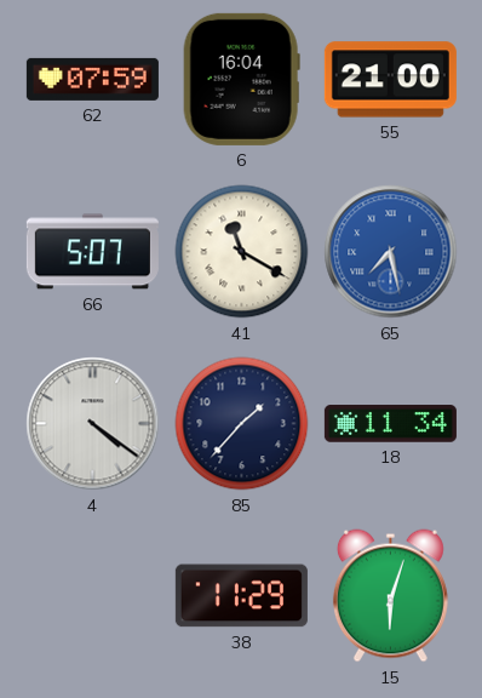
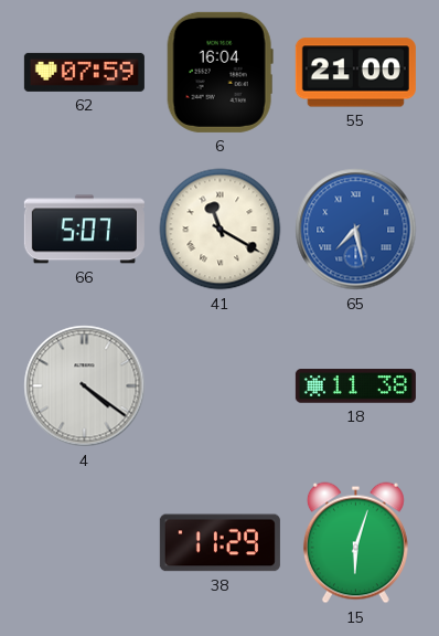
85: 1:37 -> none
18: 11:34 -> 11:38
